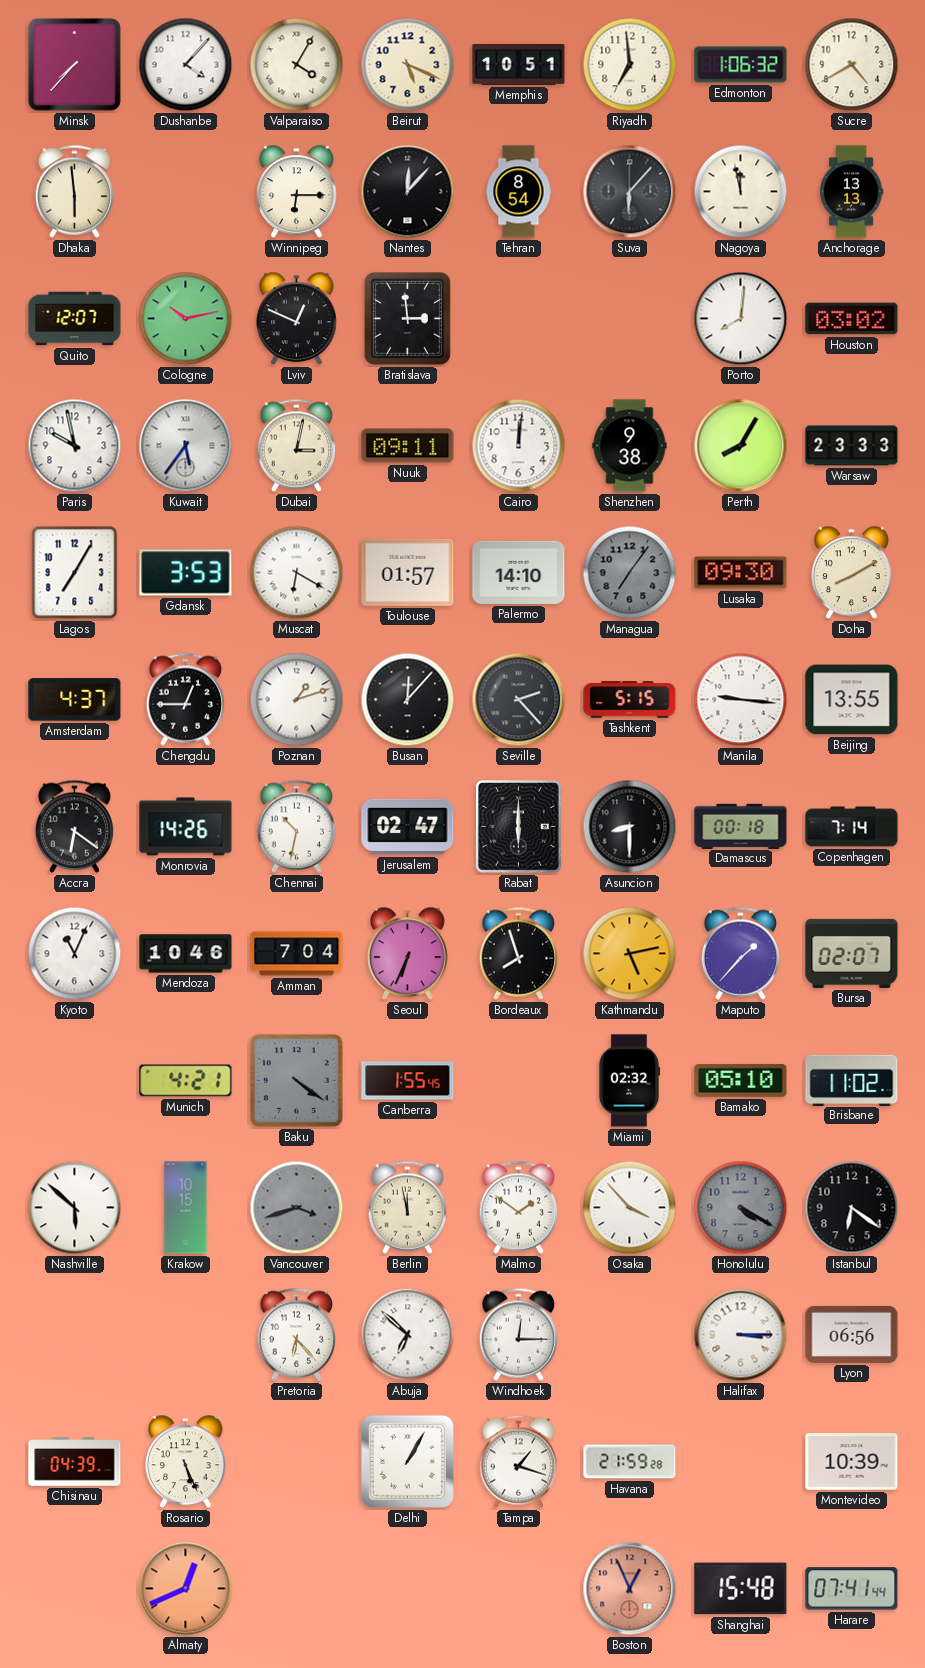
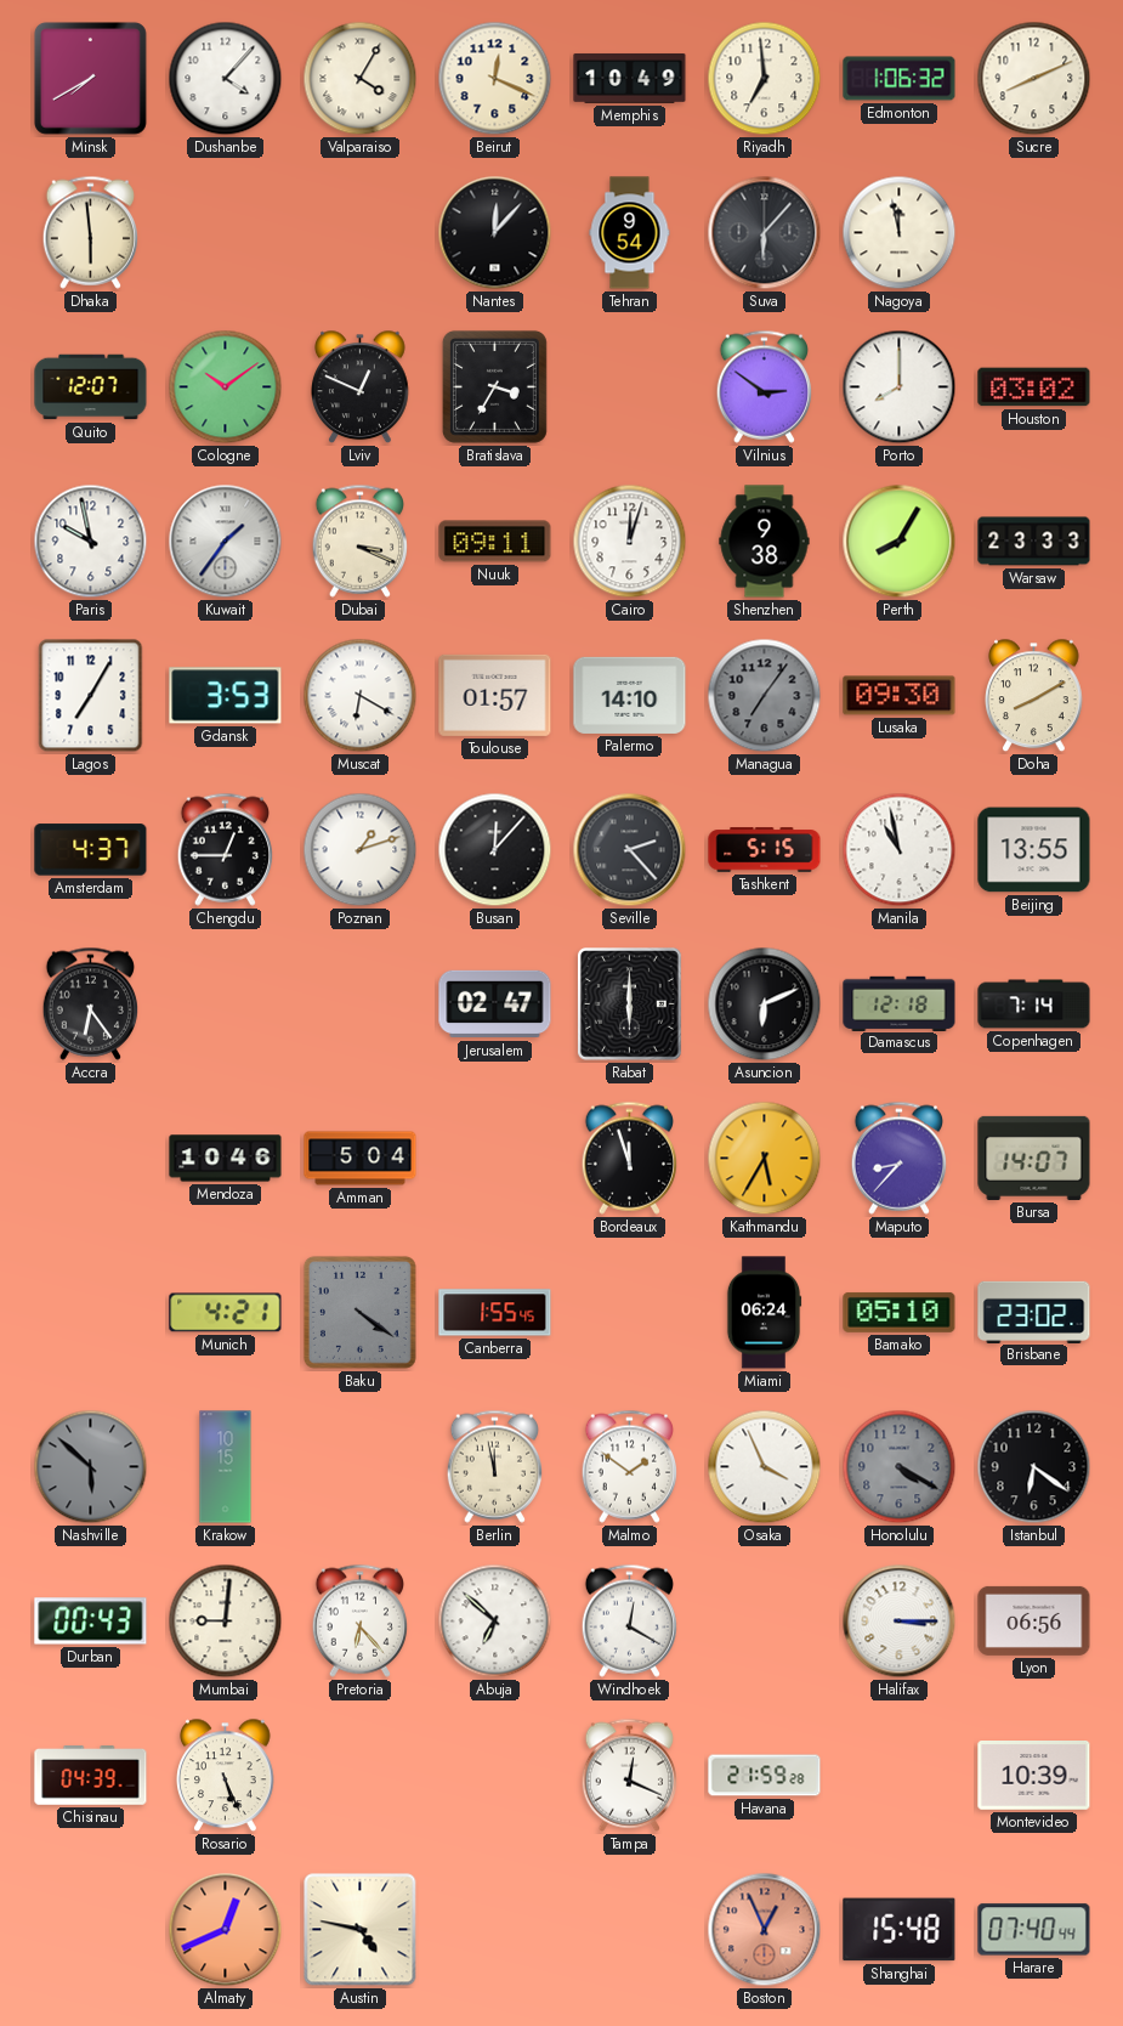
Minsk: 7:37 -> 7:40
Beirut: 5:19 -> 12:19
Memphis: 10:51 -> 10:49
Sucre: 4:40 -> 8:11
Winnipeg: 6:15 -> none
Tehran: 8:54 -> 9:54
Anchorage: 13:13 -> none
Cologne: 10:13 -> 10:09
Bratislava: 2:59 -> 3:35
Vilnius: none -> 2:51
Porto: 8:01 -> 8:00
Kuwait: 5:36 -> 1:36
Dubai: 3:02 -> 3:19
Cairo: 12:01 -> 12:03
Manila: 9:16 -> 10:58
Accra: 6:21 -> 6:24
Monrovia: 14:26 -> none
Chennai: 10:32 -> none
Asuncion: 8:30 -> 6:11
Damascus: 00:18 -> 12:18
Kyoto: 11:04 -> none
Amman: 7:04 -> 5:04
Seoul: 6:34 -> none
Bordeaux: 7:57 -> 11:57
Kathmandu: 5:13 -> 5:35
Maputo: 1:37 -> 8:37
Bursa: 02:07 -> 14:07
Miami: 02:32 -> 06:24
Brisbane: 11:02 -> 23:02
Nashville dial: white -> grey
Vancouver: 3:42 -> none
Osaka: 3:53 -> 3:56
Durban: none -> 00:43
Mumbai: none -> 9:01
Windhoek: 12:15 -> 12:20
Delhi: 1:05 -> none
Tampa: 1:18 -> 12:19
Austin: none -> 4:47
Harare: 07:41 -> 07:40
